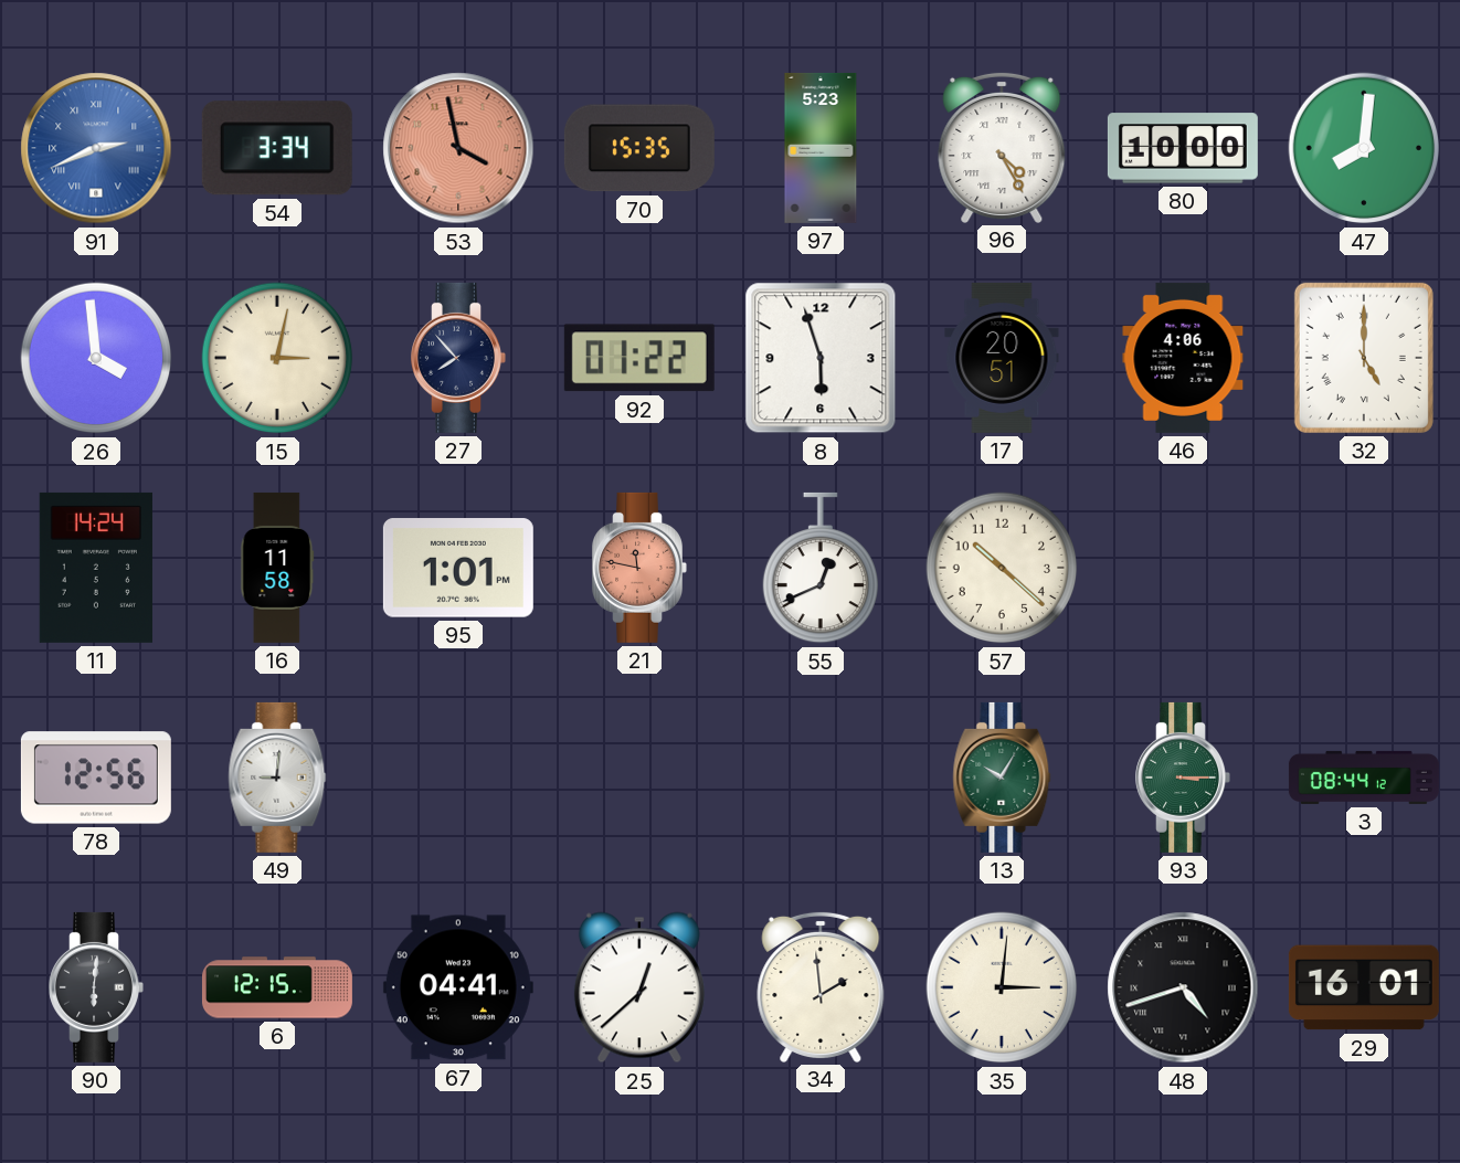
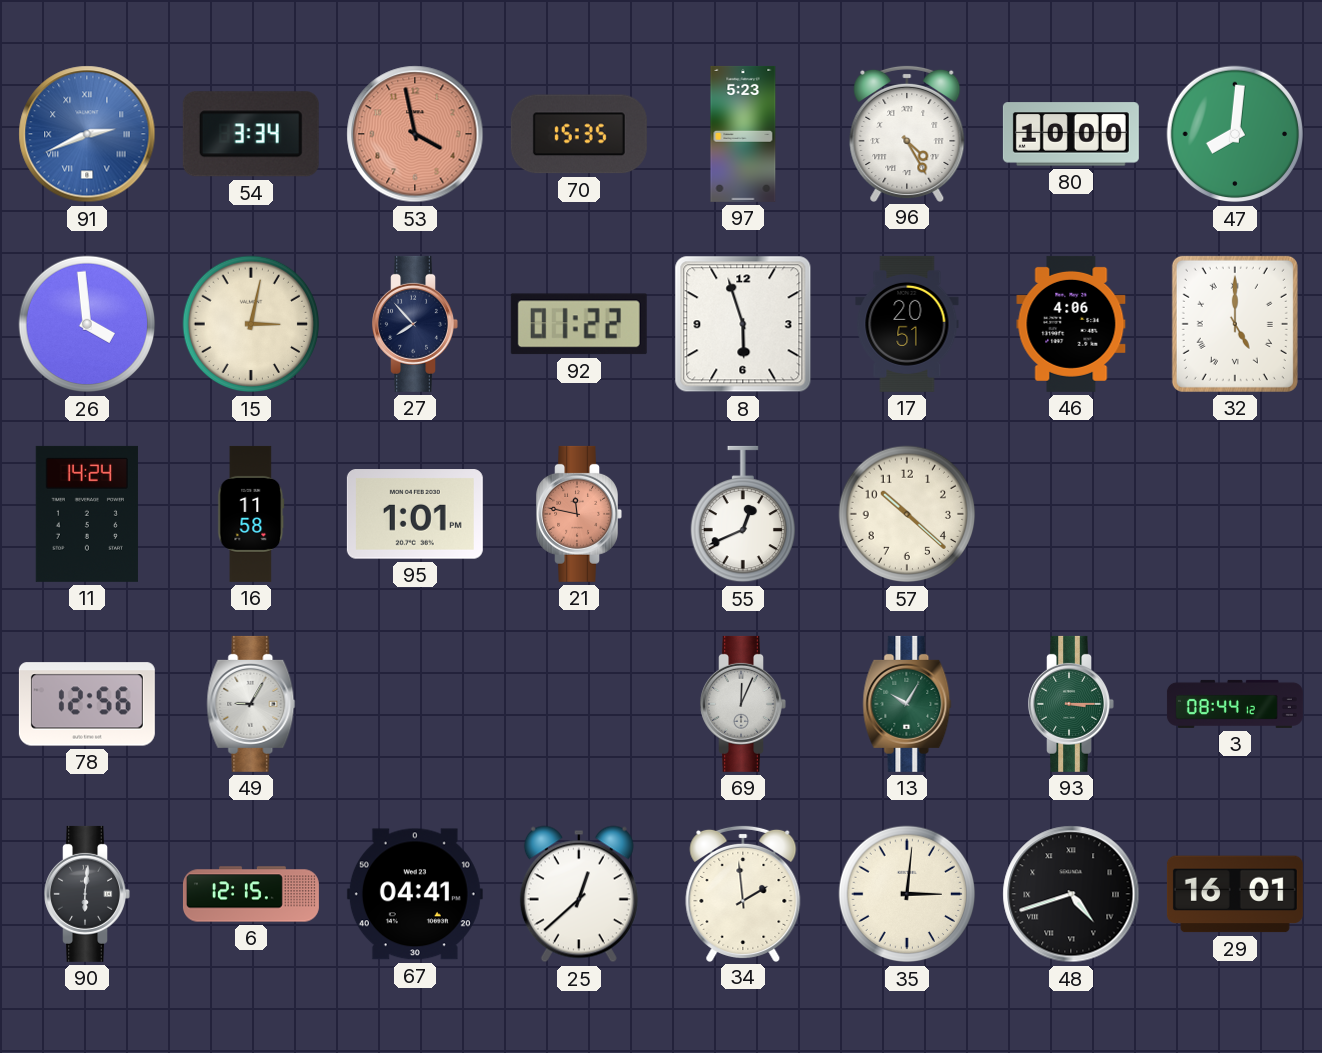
49: 9:01 -> 9:05
69: none -> 12:04
